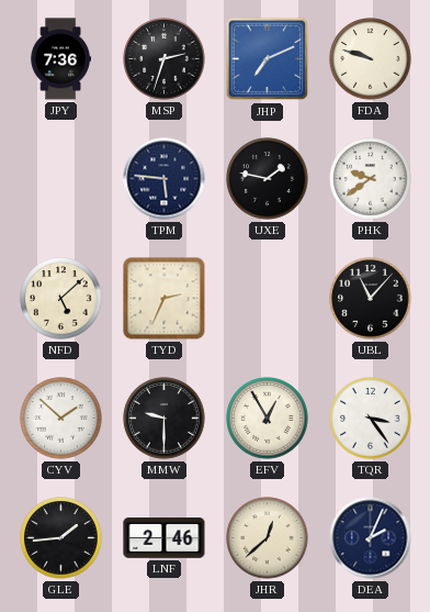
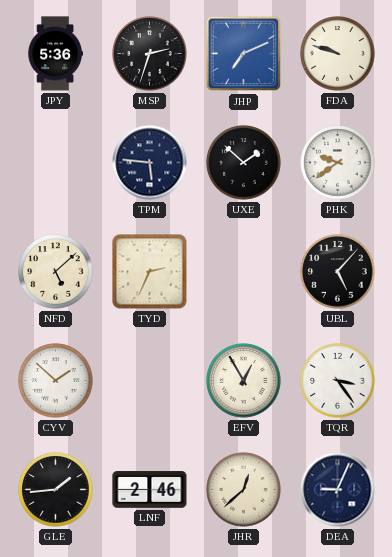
JPY: 7:36 -> 5:36
UXE: 1:47 -> 1:52
UBL: 11:07 -> 5:07
MMW: 9:30 -> none
DEA: 2:04 -> 9:04
